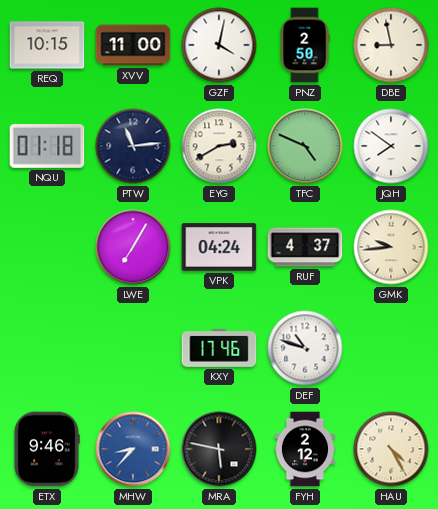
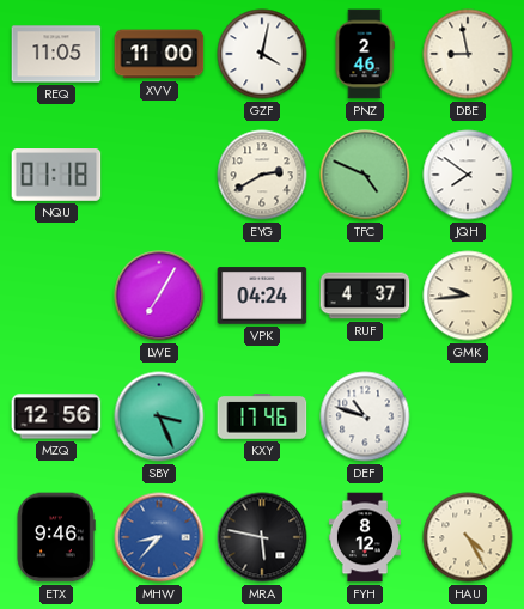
REQ: 10:15 -> 11:05
PNZ: 2:50 -> 2:46
PTW: 11:14 -> none
MZQ: none -> 12:56
SBY: none -> 3:26
FYH: 2:12 -> 8:12
